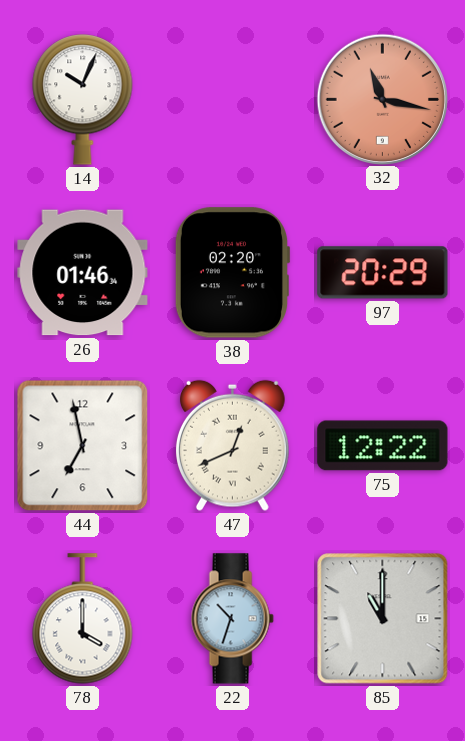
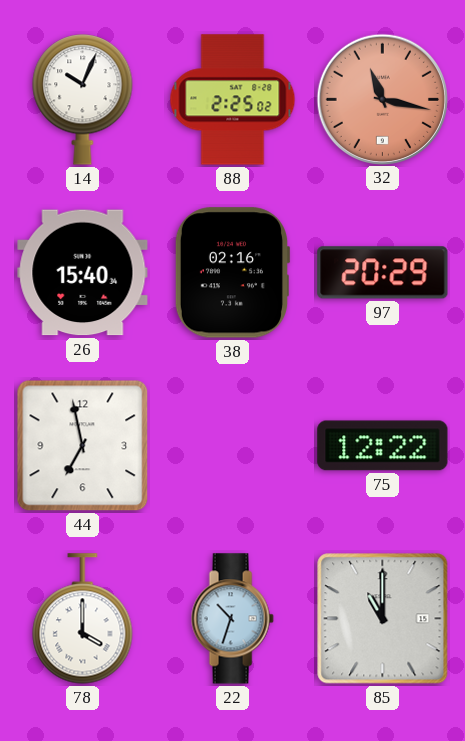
88: none -> 2:25
26: 01:46 -> 15:40
38: 02:20 -> 02:16
47: 12:41 -> none
